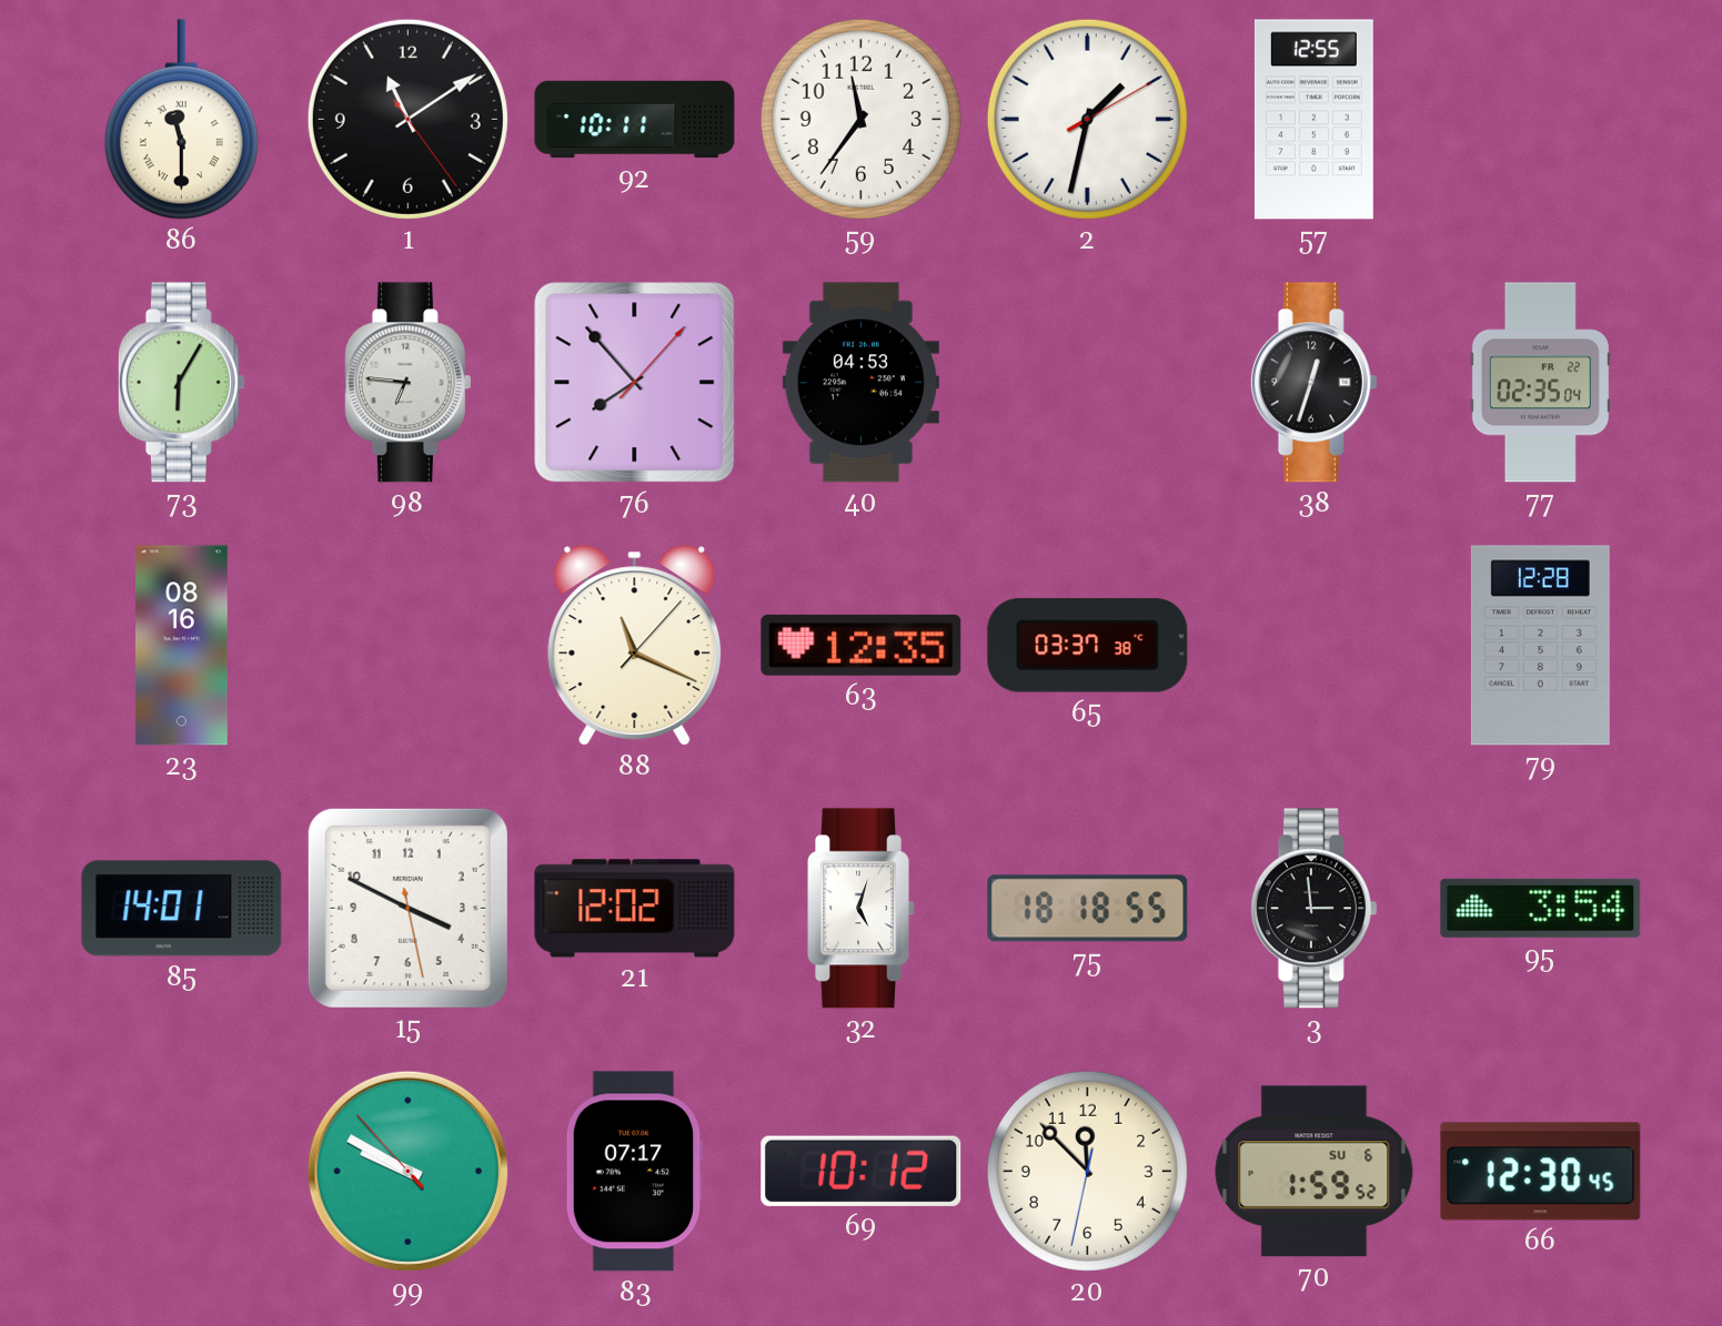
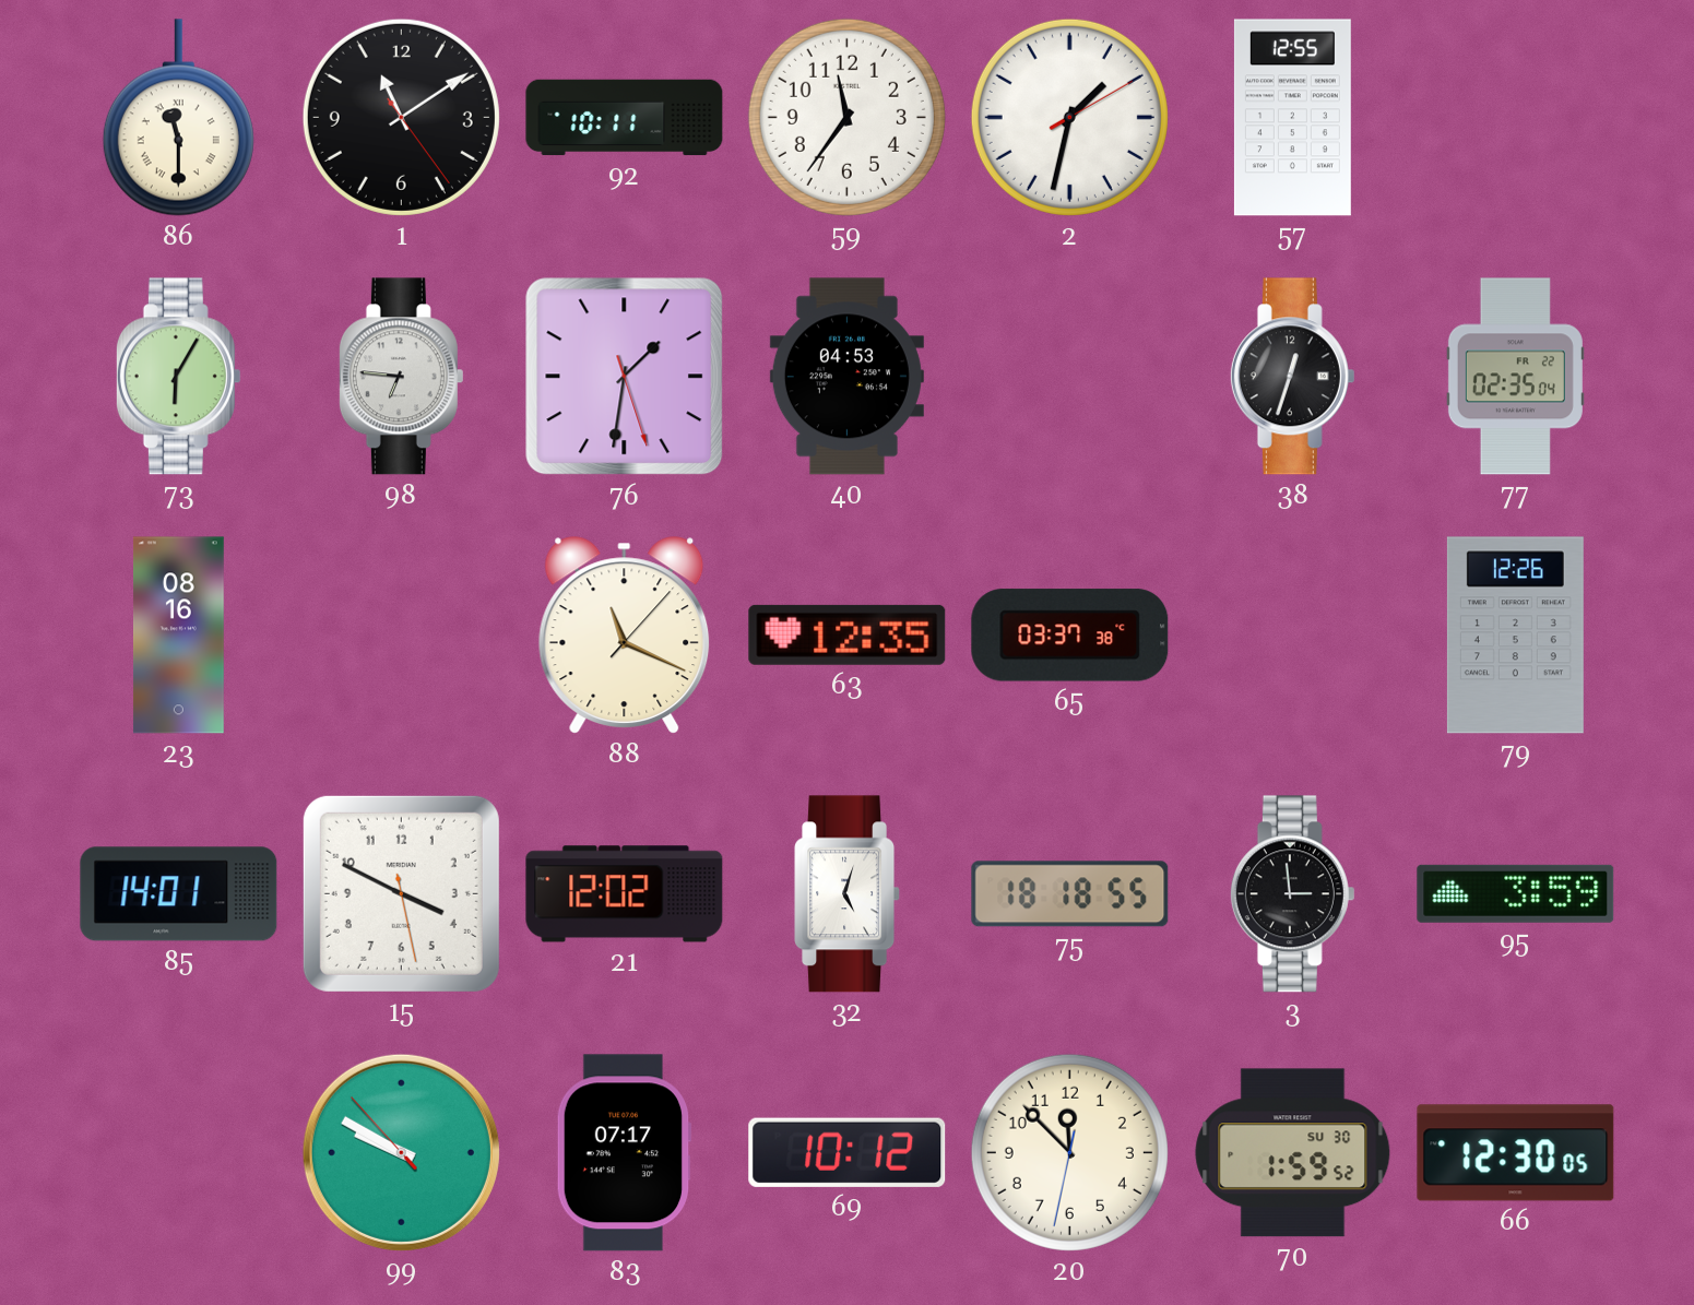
76: 7:53 -> 1:31
79: 12:28 -> 12:26
95: 3:54 -> 3:59
70 date: SU 6 -> SU 30
66: 12:30:45 -> 12:30:05
